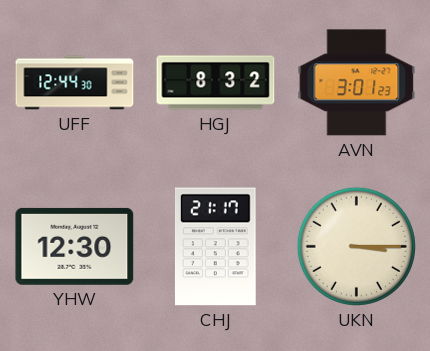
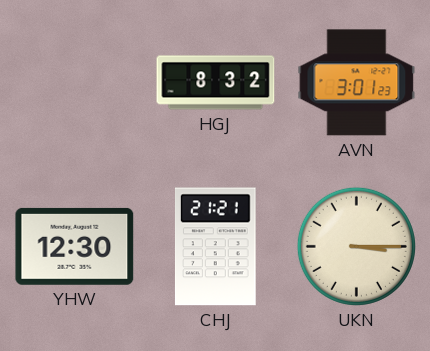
UFF: 12:44 -> none
CHJ: 21:17 -> 21:21
